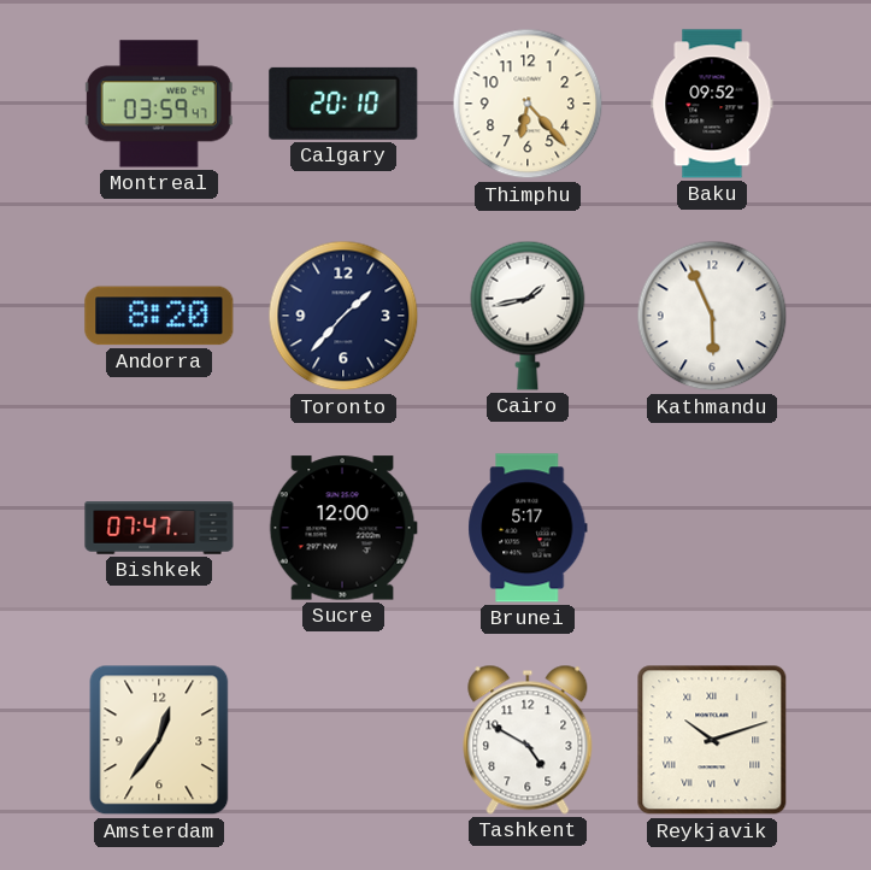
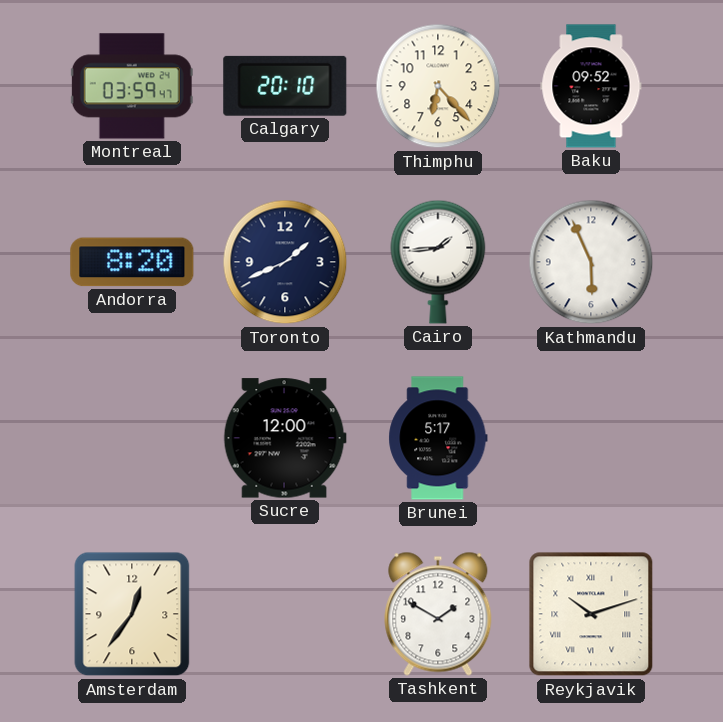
Toronto: 1:37 -> 1:41
Cairo: 1:43 -> 1:44
Bishkek: 07:47 -> none
Tashkent: 4:50 -> 1:50
